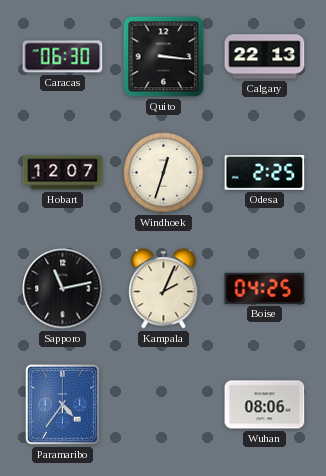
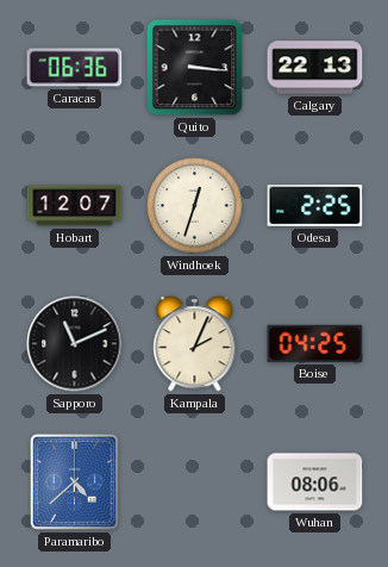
Caracas: 06:30 -> 06:36
Sapporo: 11:13 -> 11:11
Paramaribo: 4:36 -> 4:38
